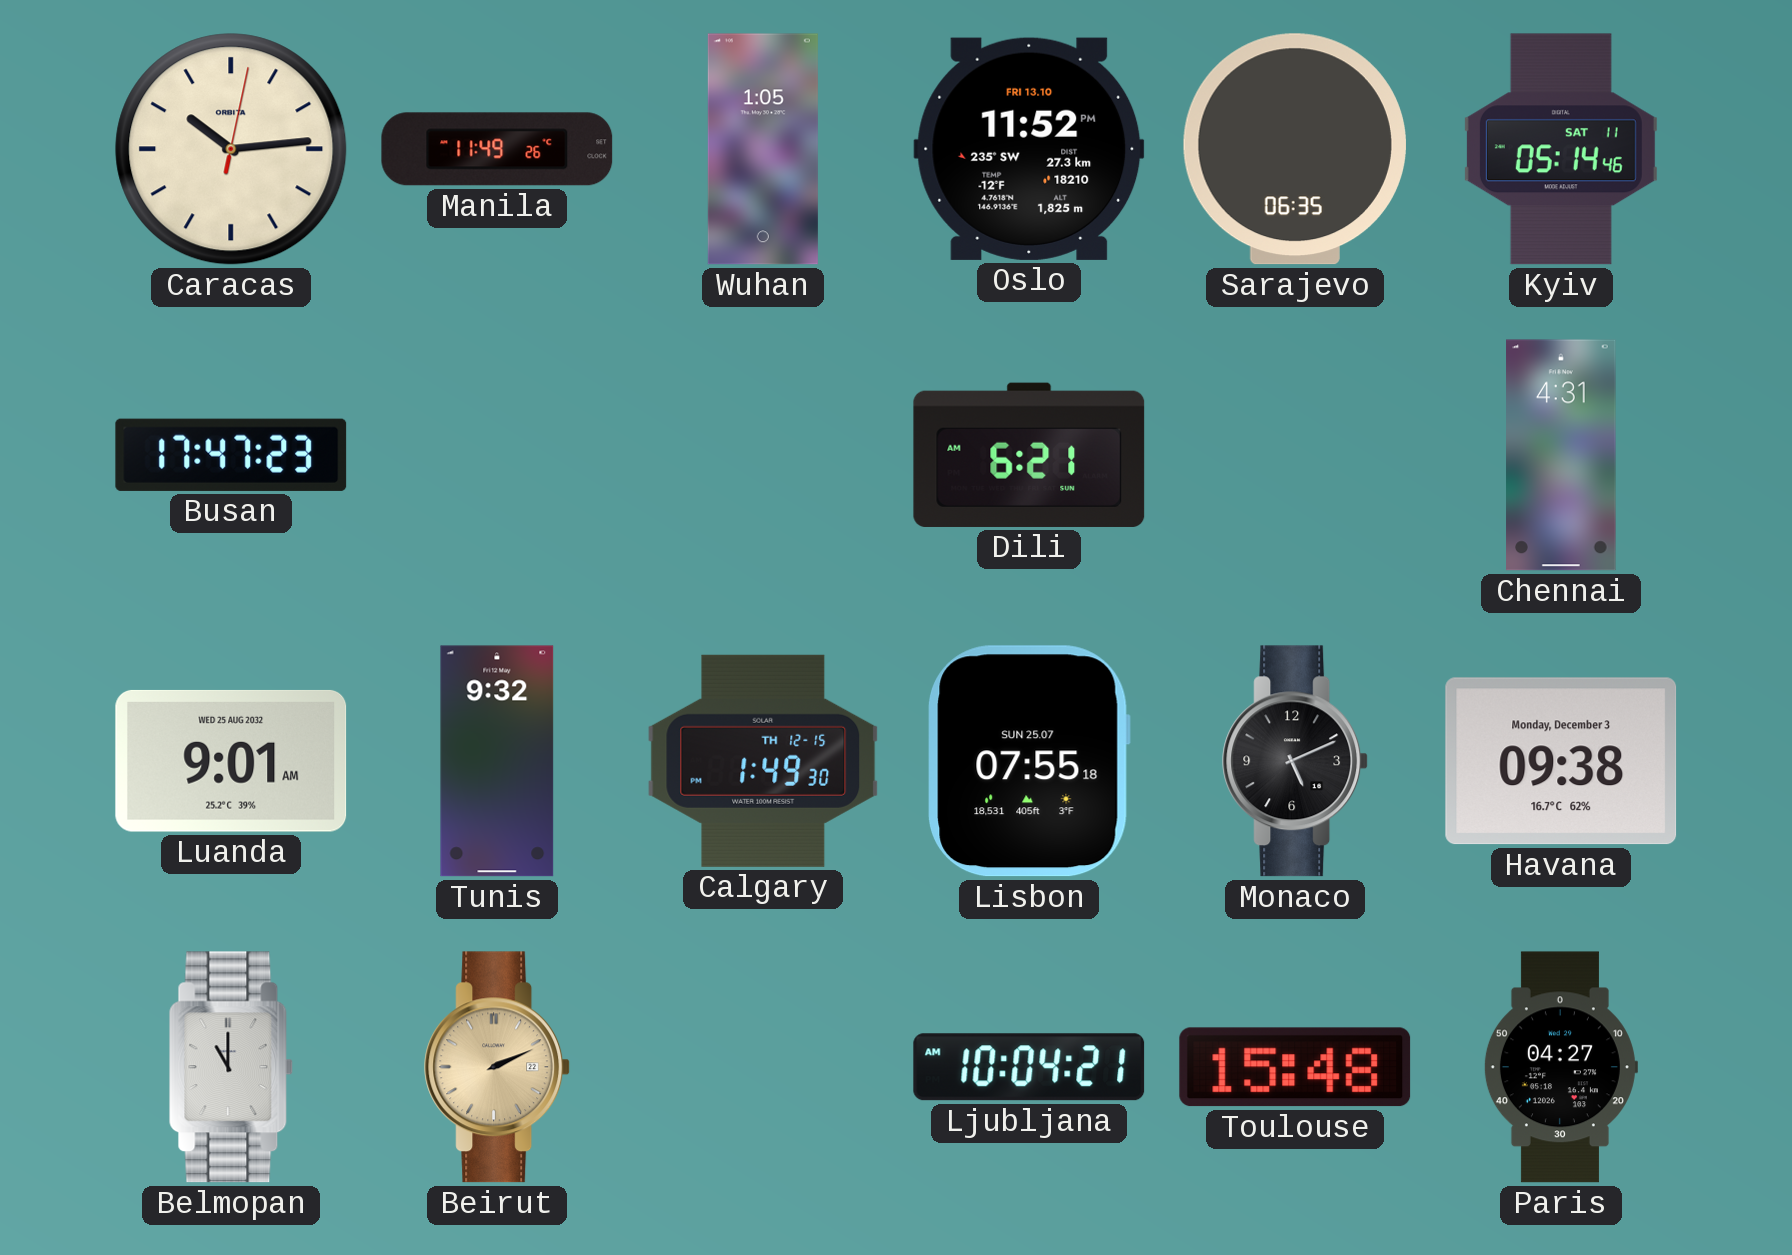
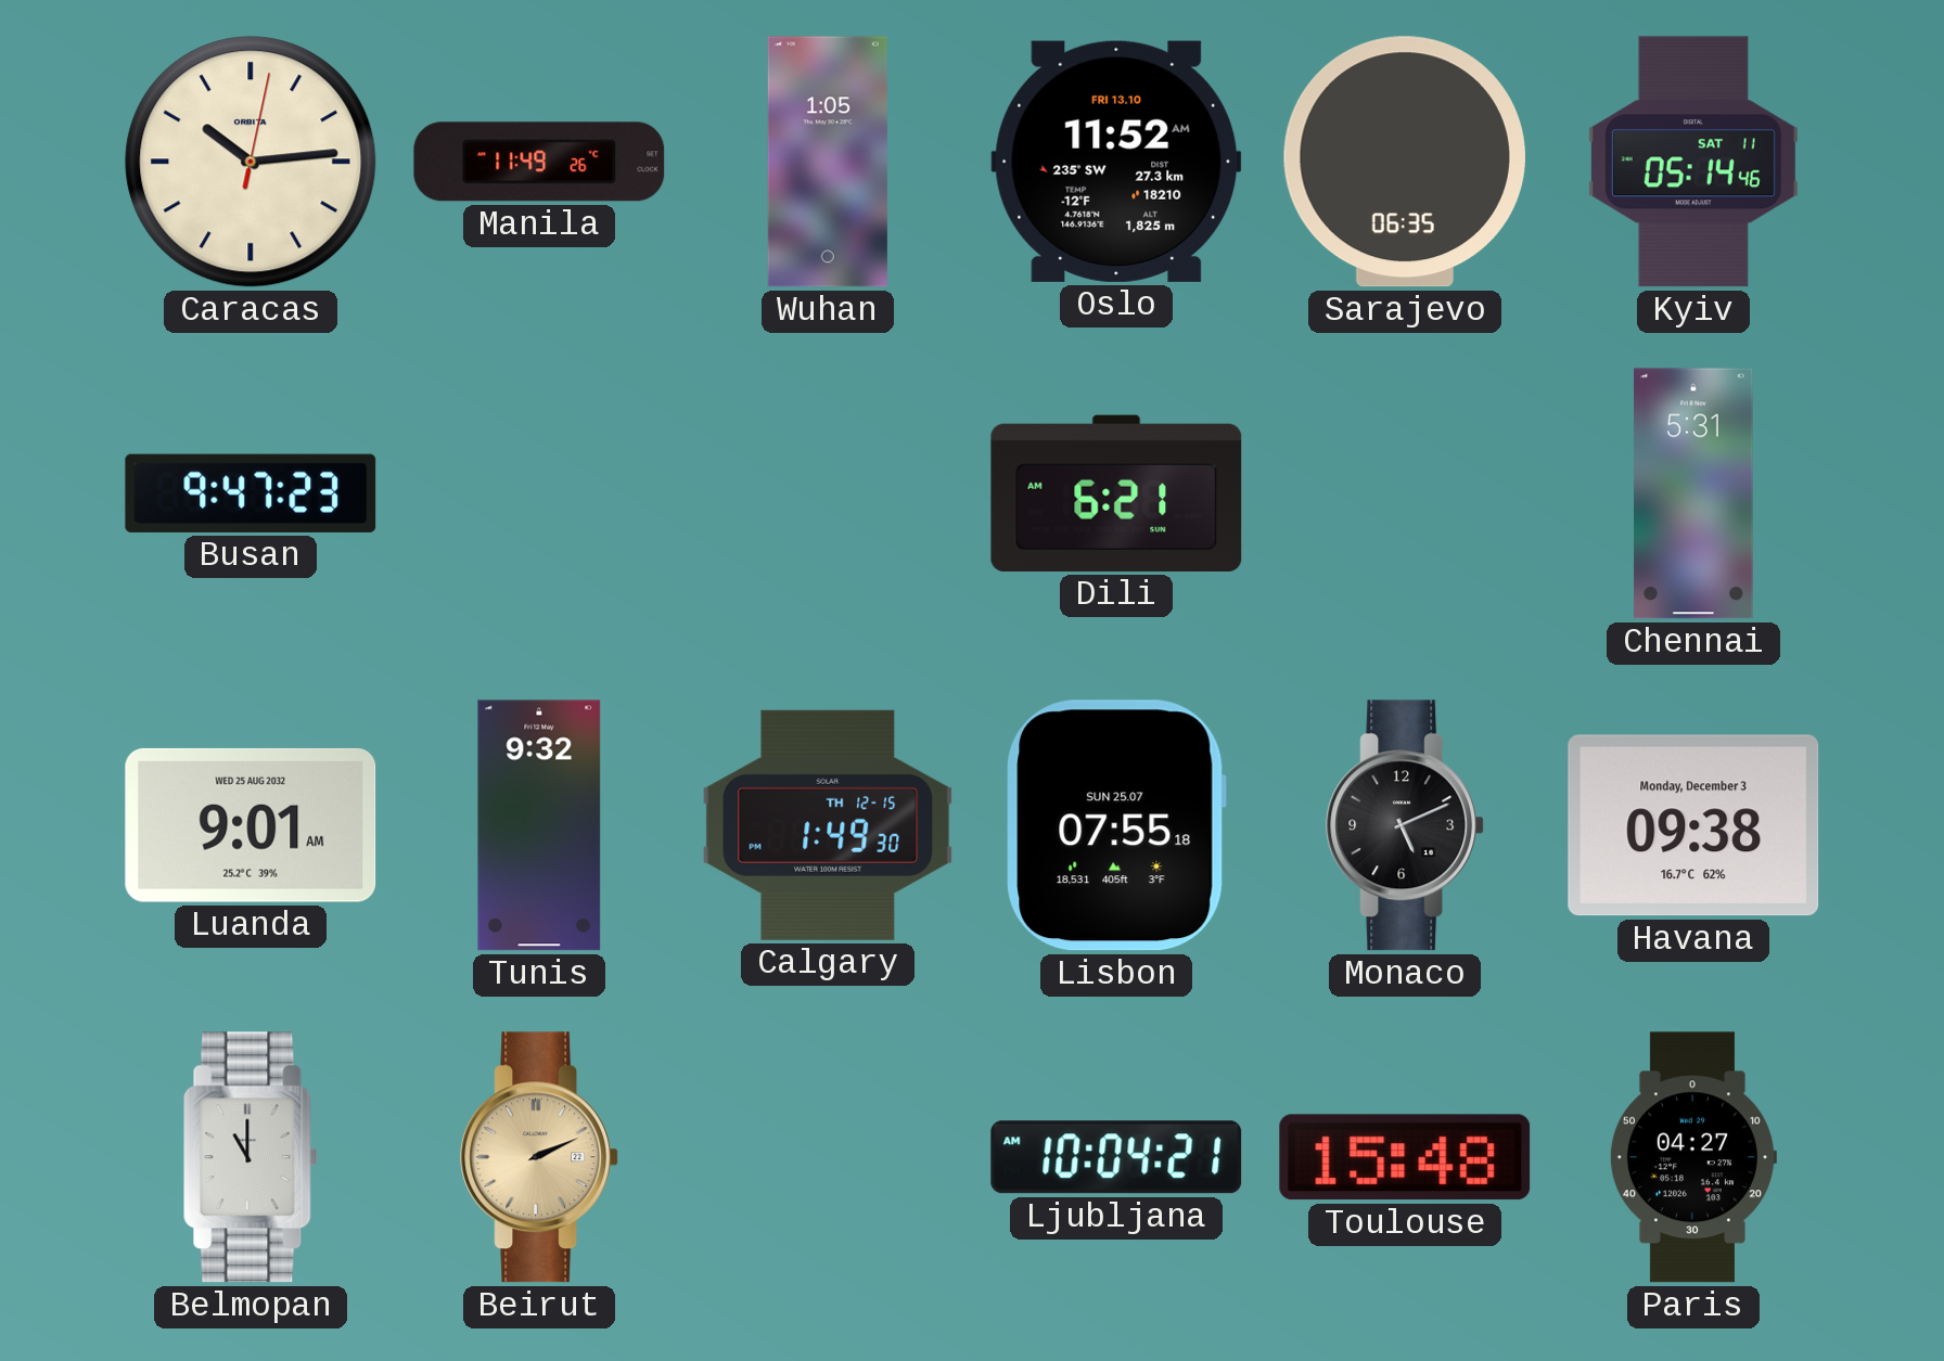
Oslo: 11:52 PM -> 11:52 AM
Busan: 17:47 -> 9:47
Chennai: 4:31 -> 5:31
